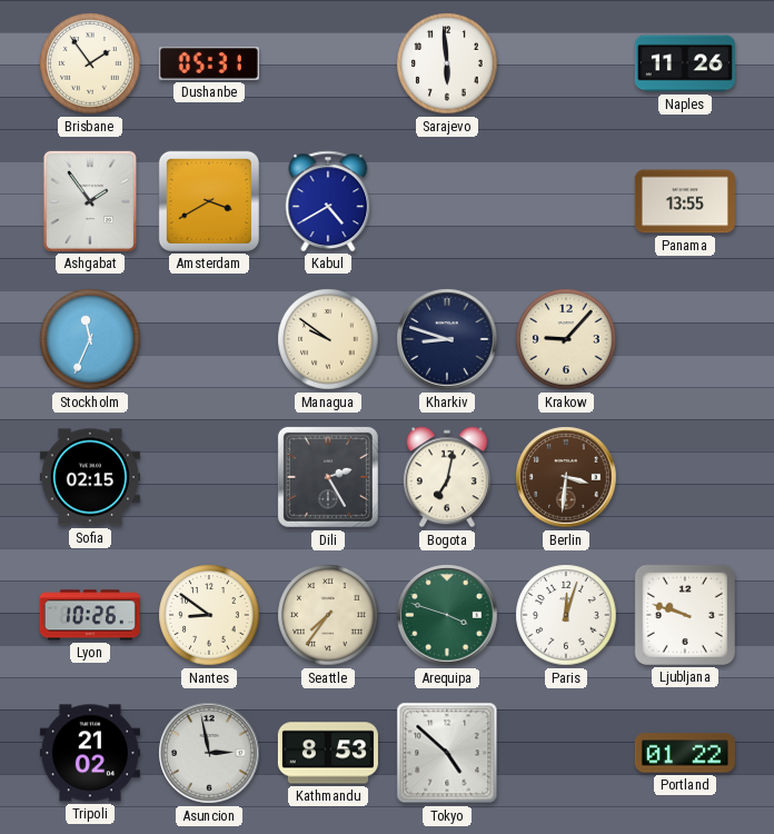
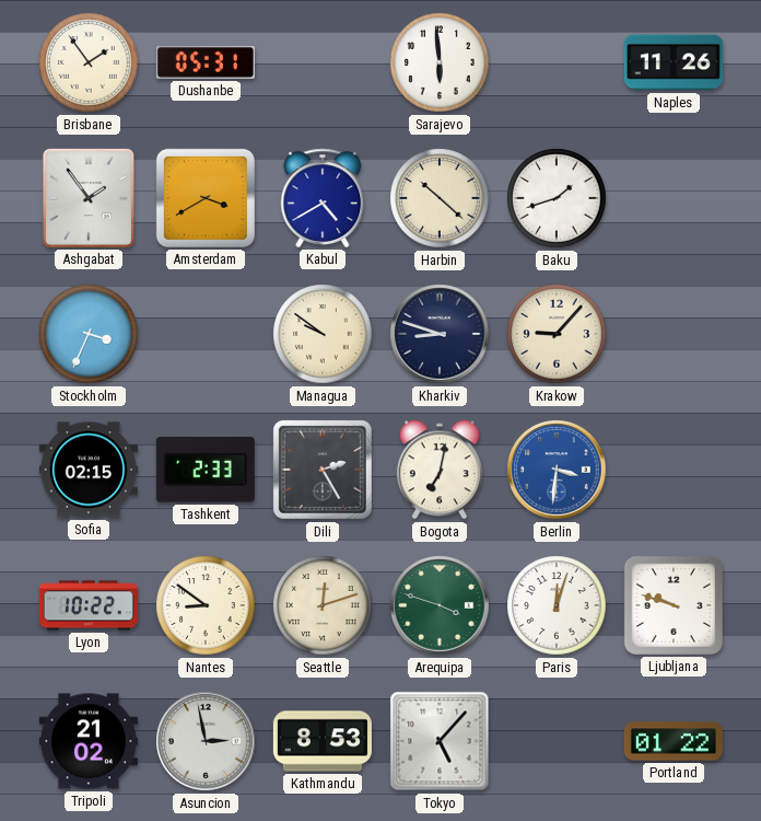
Harbin: none -> 10:22
Baku: none -> 1:42
Panama: 13:55 -> none
Stockholm: 11:34 -> 3:34
Tashkent: none -> 2:33
Berlin dial: brown -> blue
Lyon: 10:26 -> 10:22
Seattle: 7:36 -> 12:12
Tokyo: 4:52 -> 5:07
